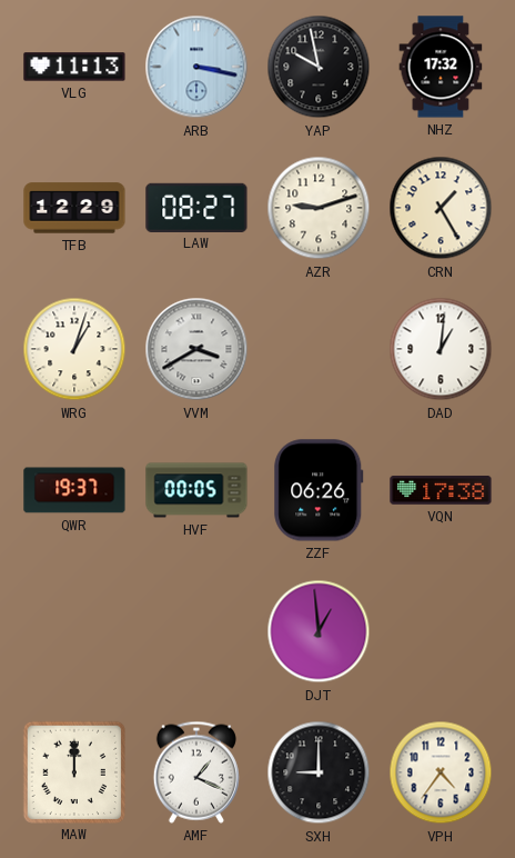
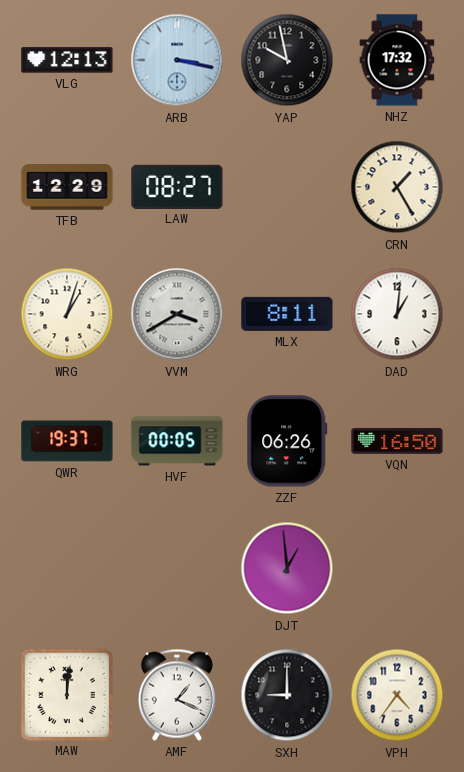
VLG: 11:13 -> 12:13
AZR: 9:12 -> none
MLX: none -> 8:11
VQN: 17:38 -> 16:50
MAW: 12:00 -> 12:01
